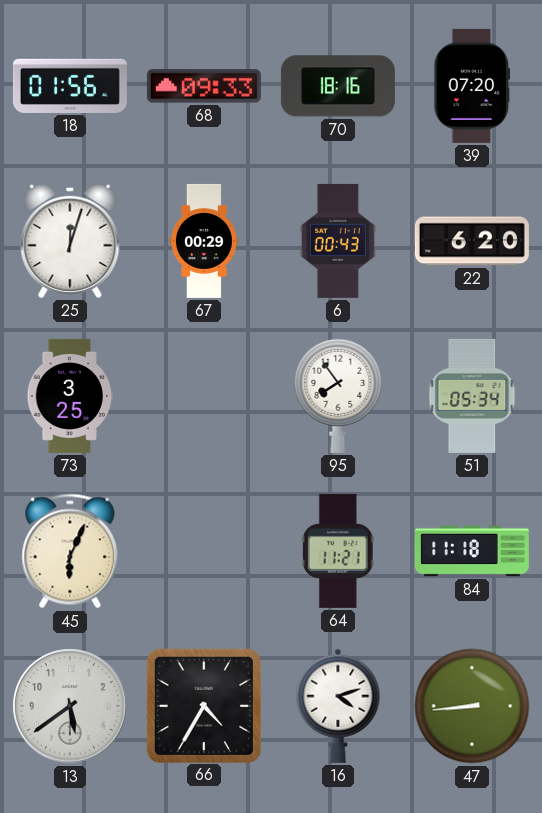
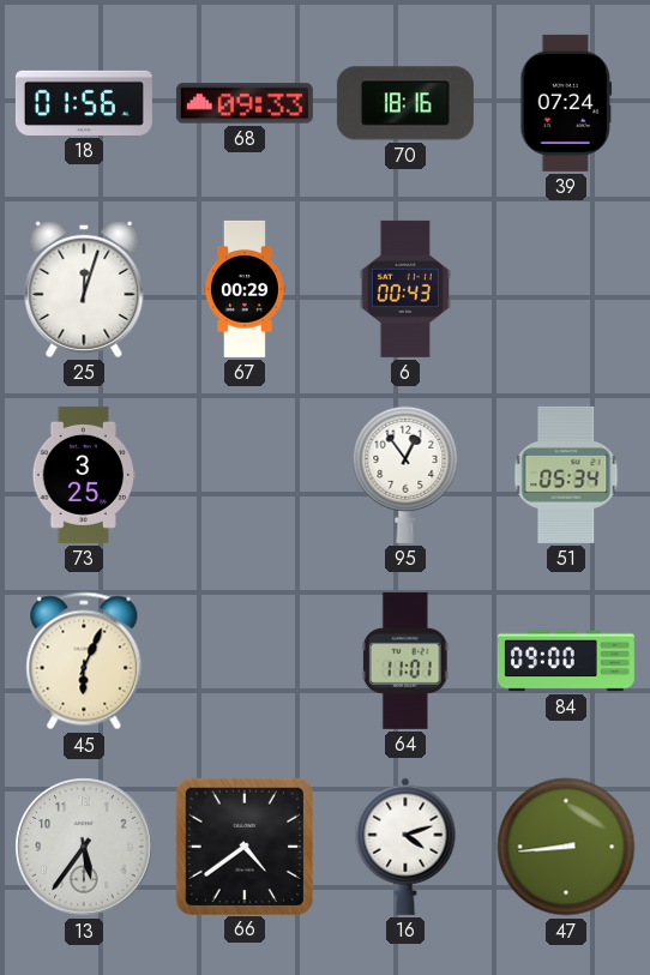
39: 07:20 -> 07:24
22: 6:20 -> none
95: 7:54 -> 12:54
64: 11:21 -> 11:01
84: 11:18 -> 09:00
13: 5:39 -> 5:36
66: 4:35 -> 4:39
